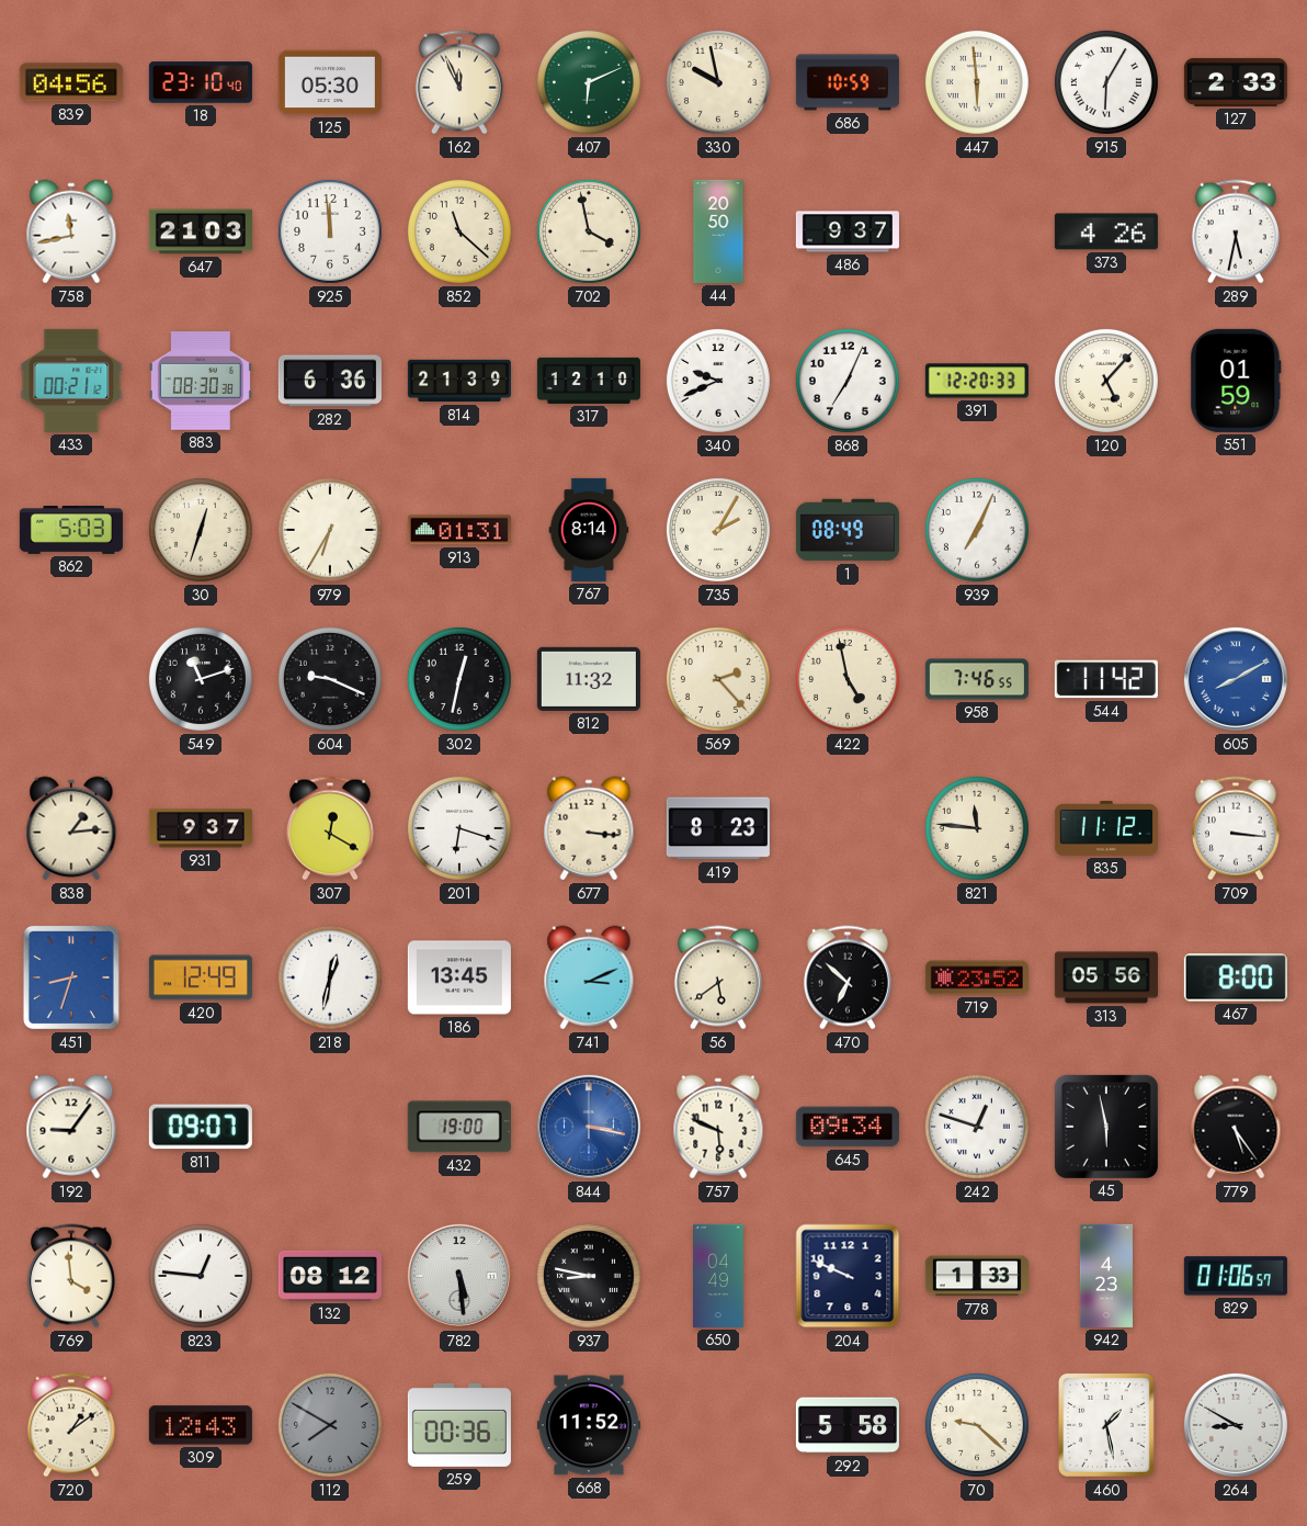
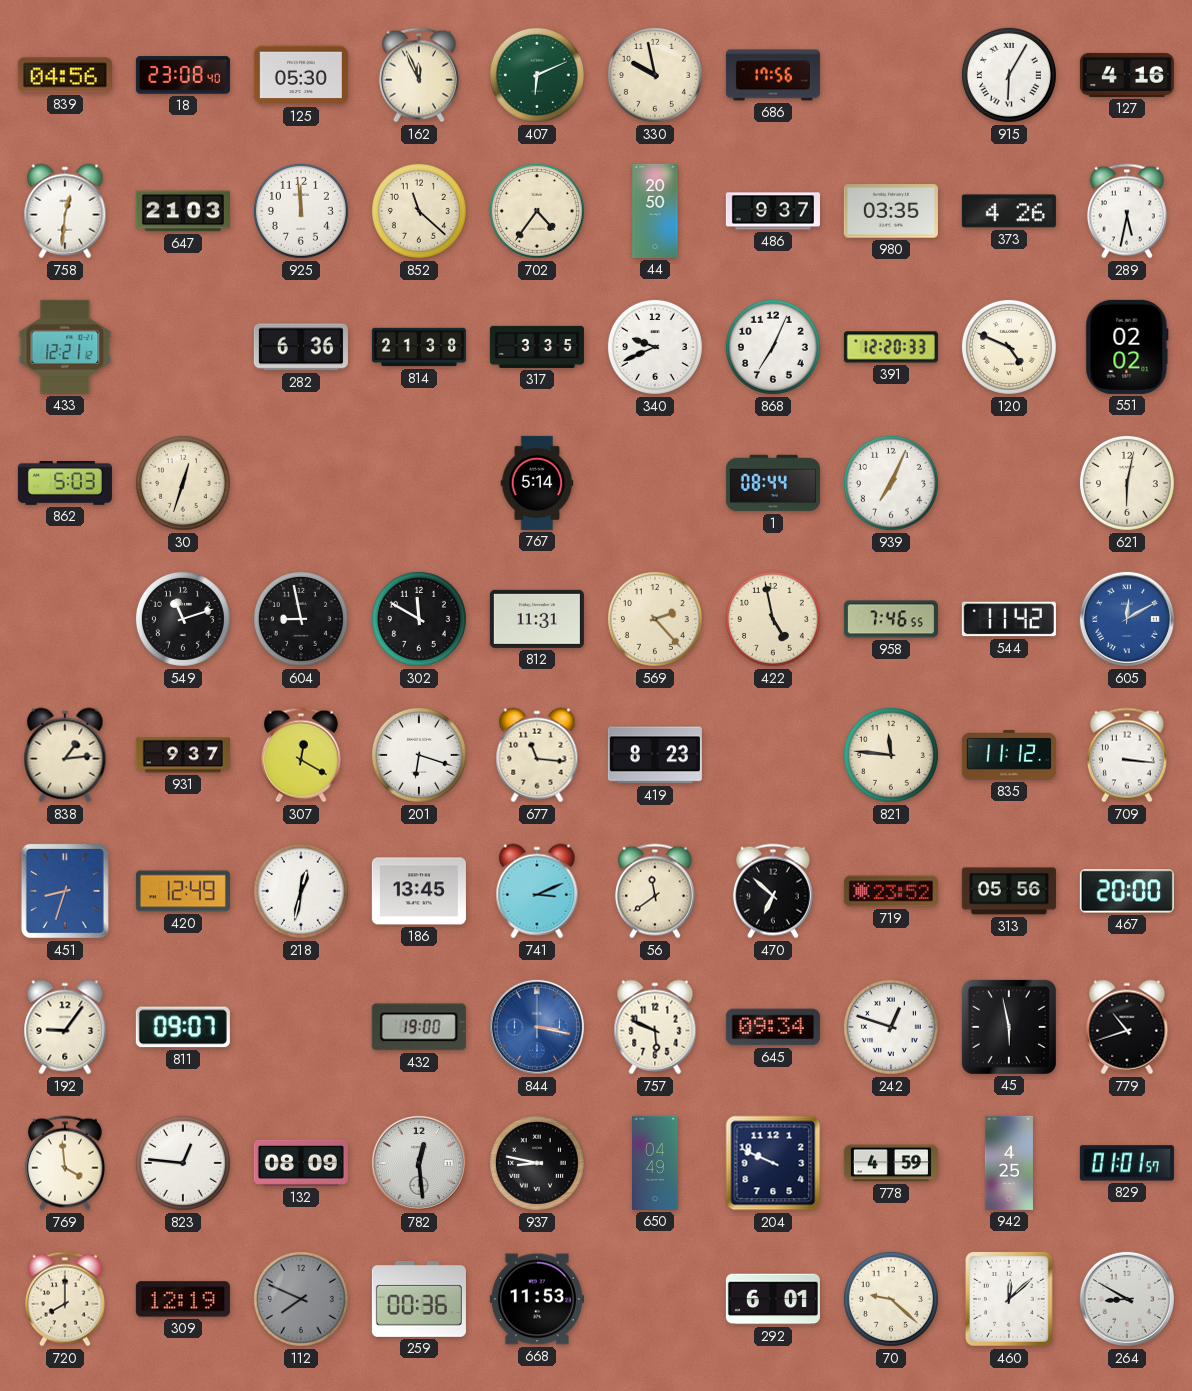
18: 23:10 -> 23:08
686: 10:59 -> 17:56
447: 5:59 -> none
127: 2:33 -> 4:16
758: 11:43 -> 12:31
702: 3:58 -> 4:36
980: none -> 03:35
433: 00:21 -> 12:21
883: 08:30 -> none
814: 21:39 -> 21:38
317: 12:10 -> 3:35
120: 5:07 -> 4:49
551: 01:59 -> 02:02
979: 6:35 -> none
913: 01:31 -> none
767: 8:14 -> 5:14
735: 2:05 -> none
1: 08:49 -> 08:44
621: none -> 6:02
604: 9:19 -> 8:58
302: 12:32 -> 11:50
812: 11:32 -> 11:31
605: 8:10 -> 12:10
677: 3:16 -> 11:16
56: 5:39 -> 11:39
467: 8:00 -> 20:00
779: 5:24 -> 10:42
132: 08:12 -> 08:09
782: 5:29 -> 12:29
778: 1:33 -> 4:59
942: 4:23 -> 4:25
829: 01:06 -> 01:01
720: 1:09 -> 8:00
309: 12:43 -> 12:19
112: 7:50 -> 7:49
668: 11:52 -> 11:53
292: 5:58 -> 6:01
460: 1:28 -> 12:08
